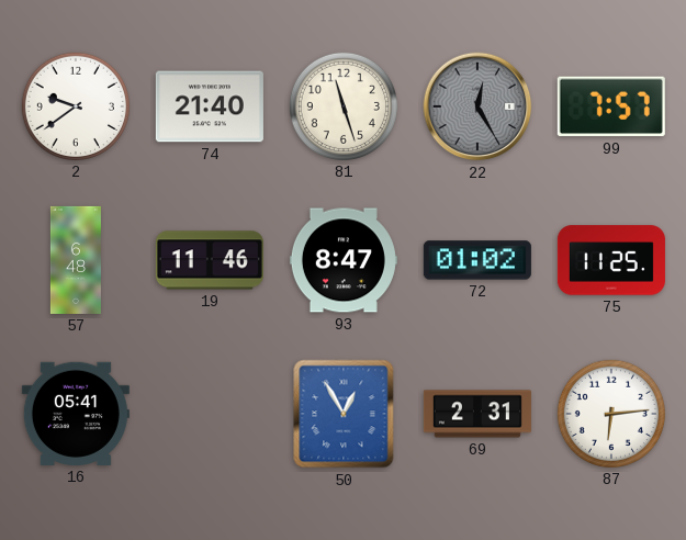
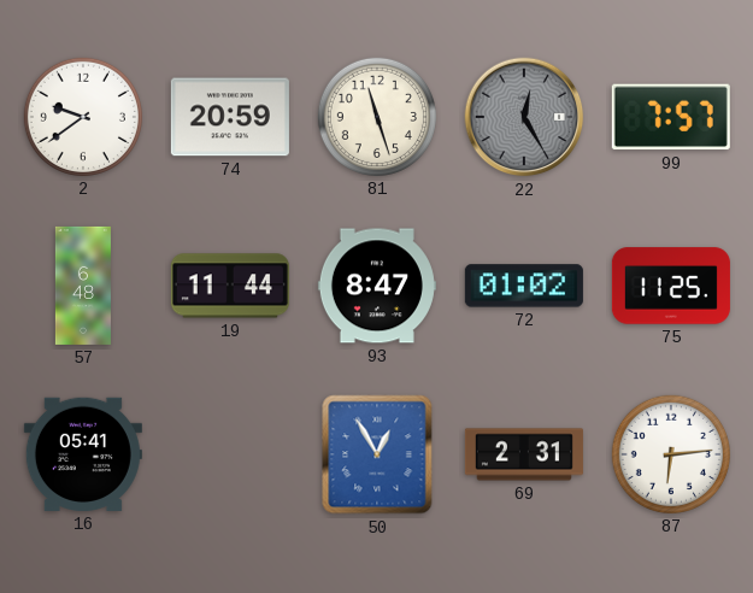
74: 21:40 -> 20:59
19: 11:46 -> 11:44
